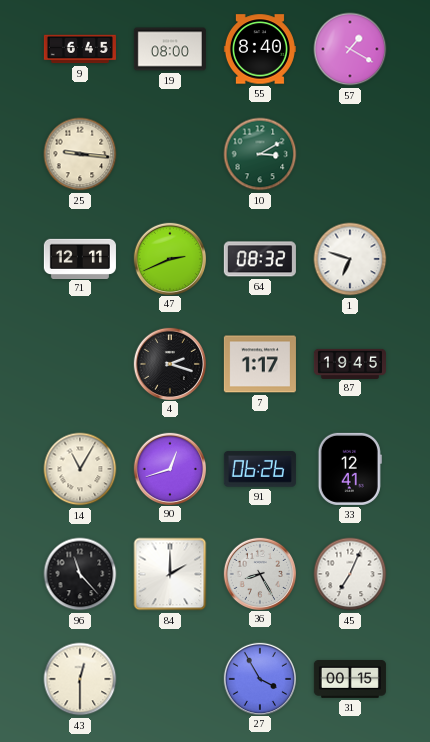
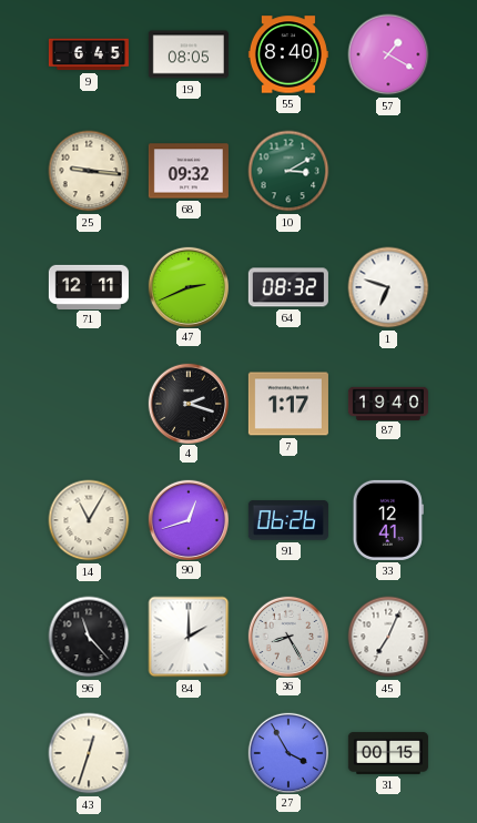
19: 08:00 -> 08:05
68: none -> 09:32
87: 19:45 -> 19:40
43: 12:30 -> 12:33
